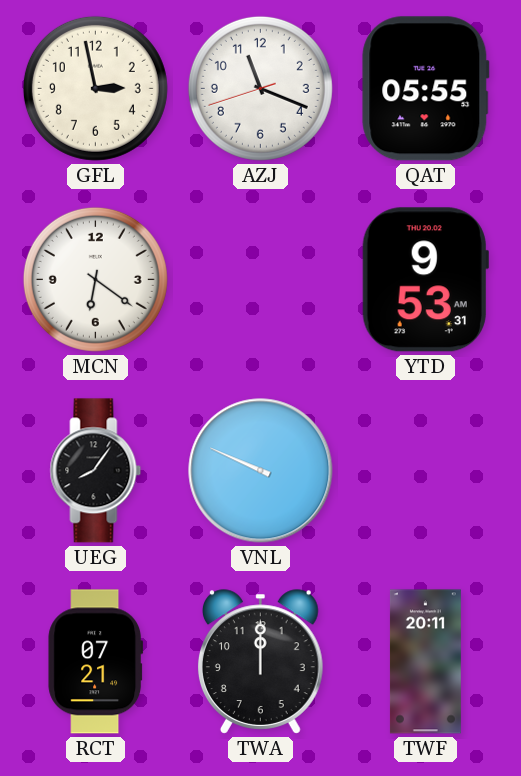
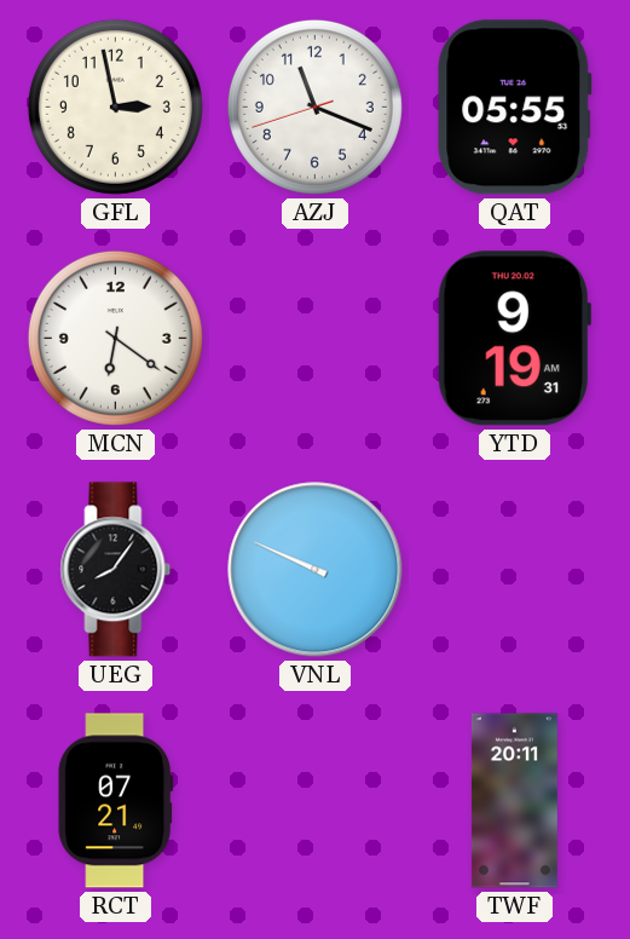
YTD: 9:53 -> 9:19
TWA: 12:00 -> none
